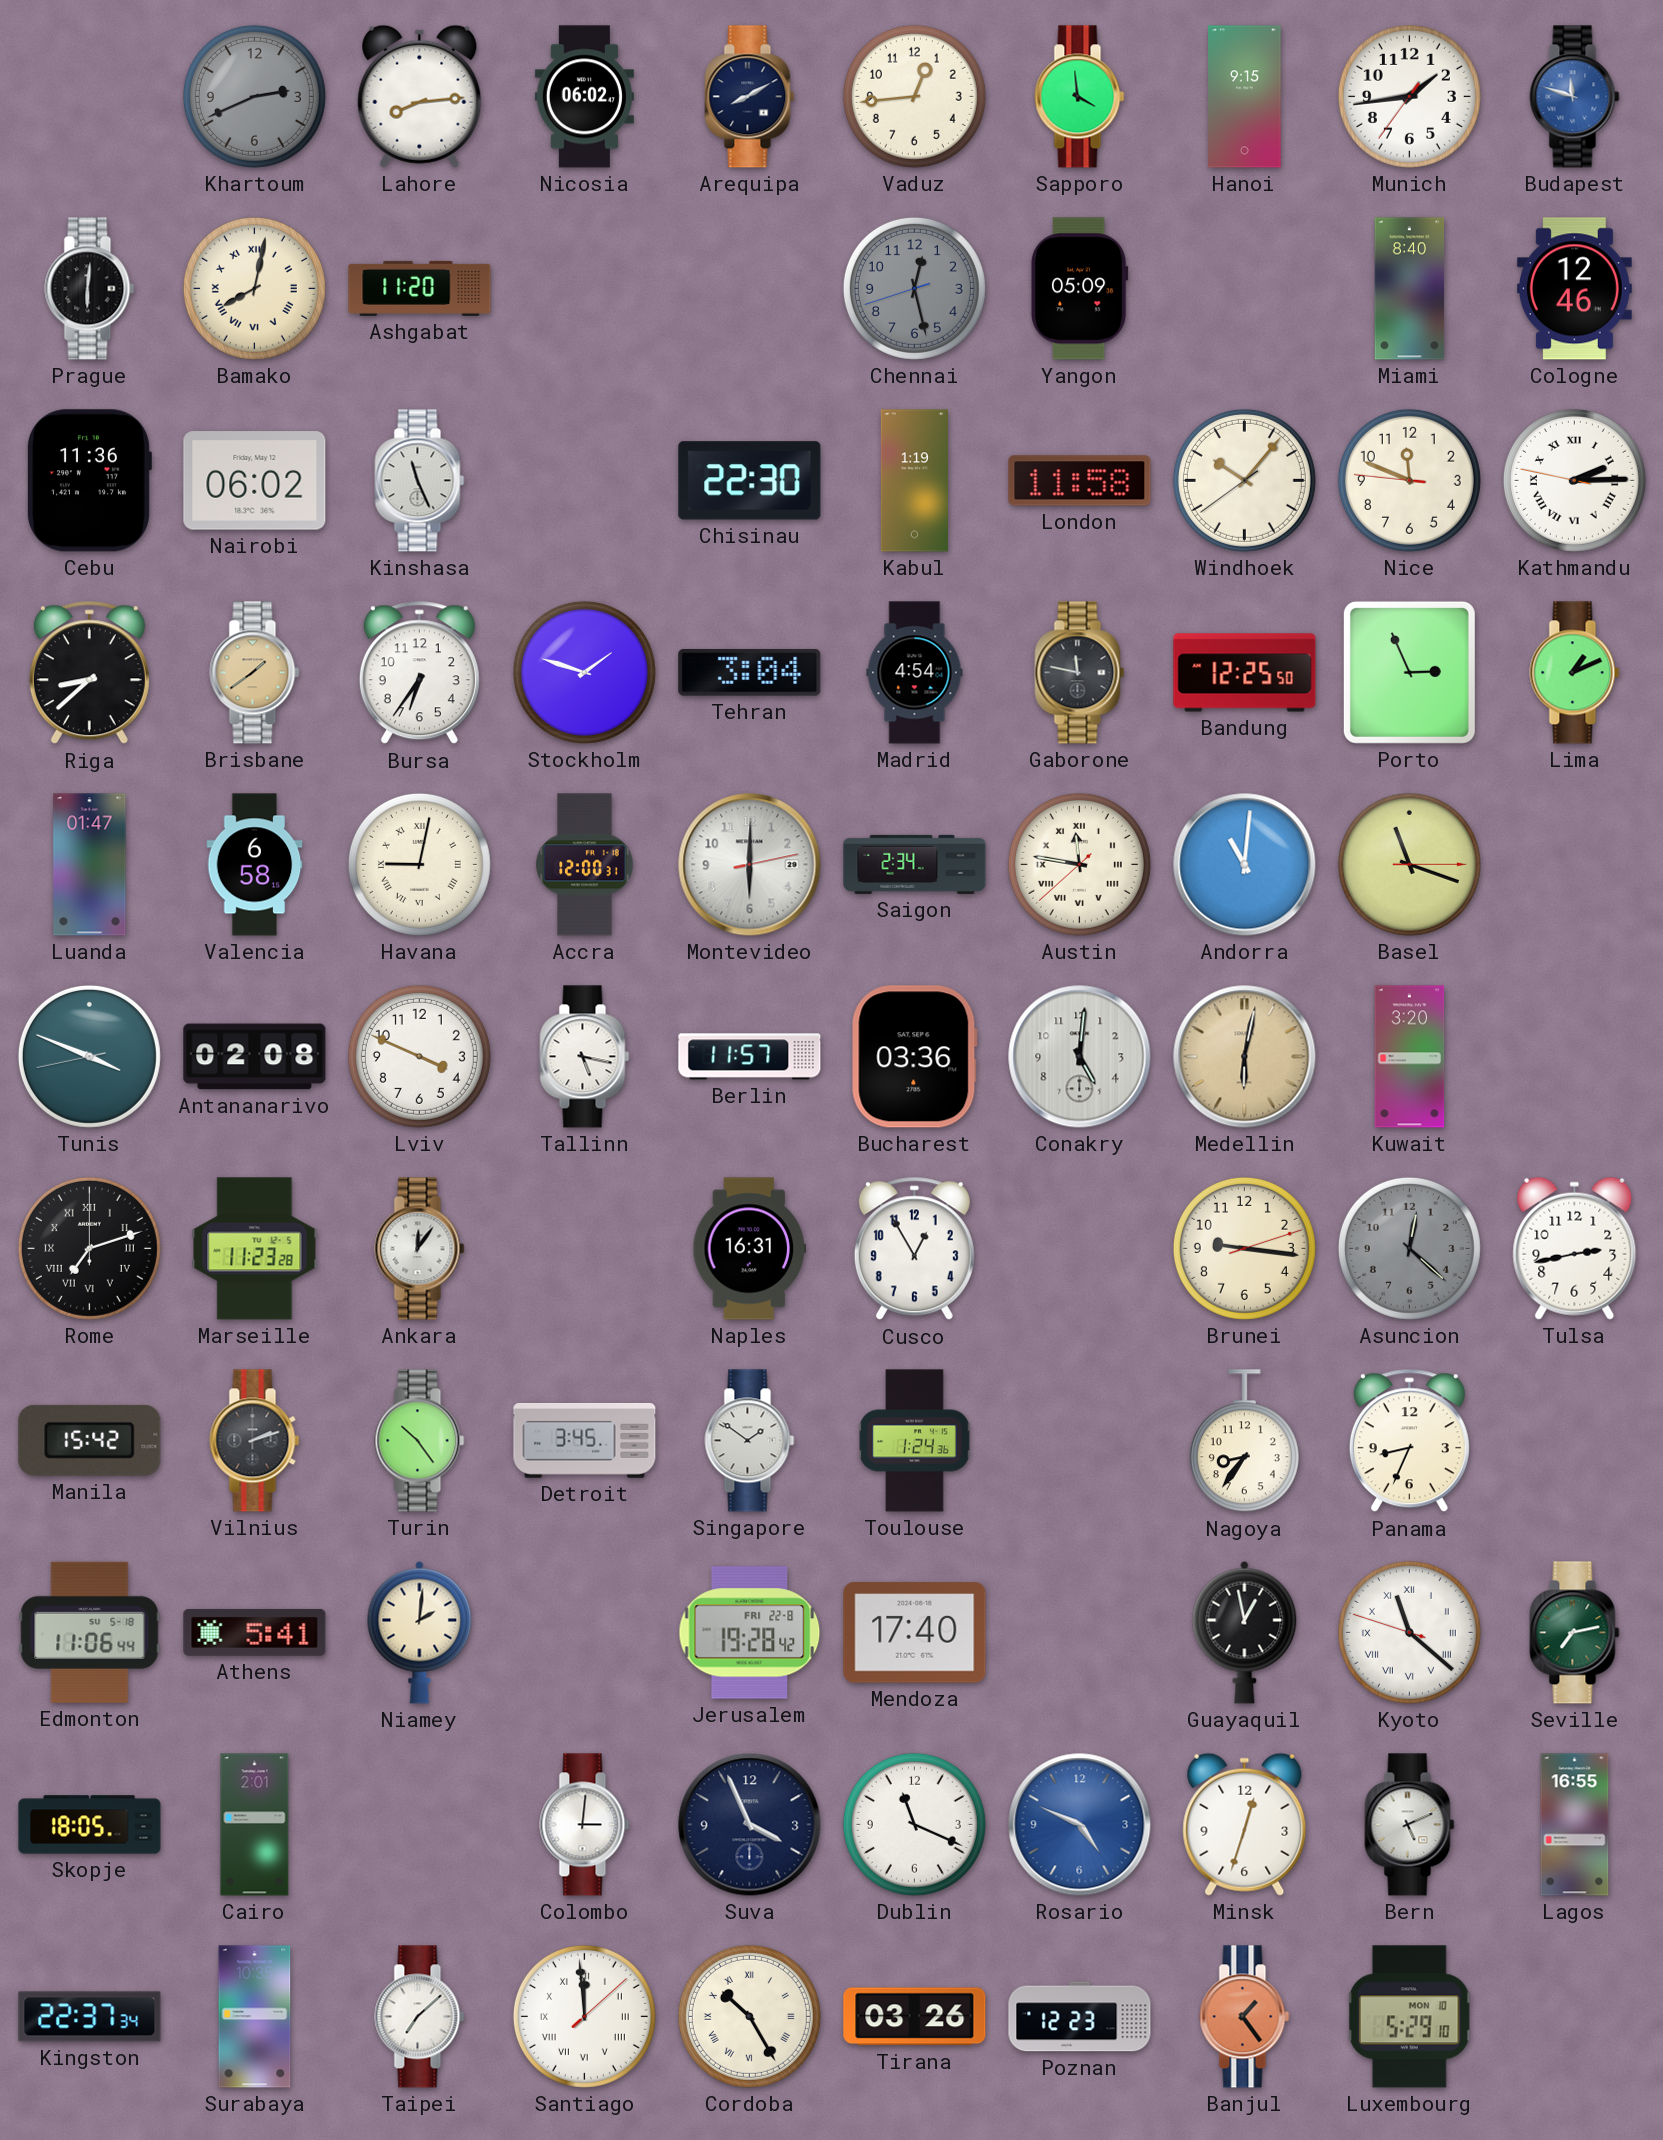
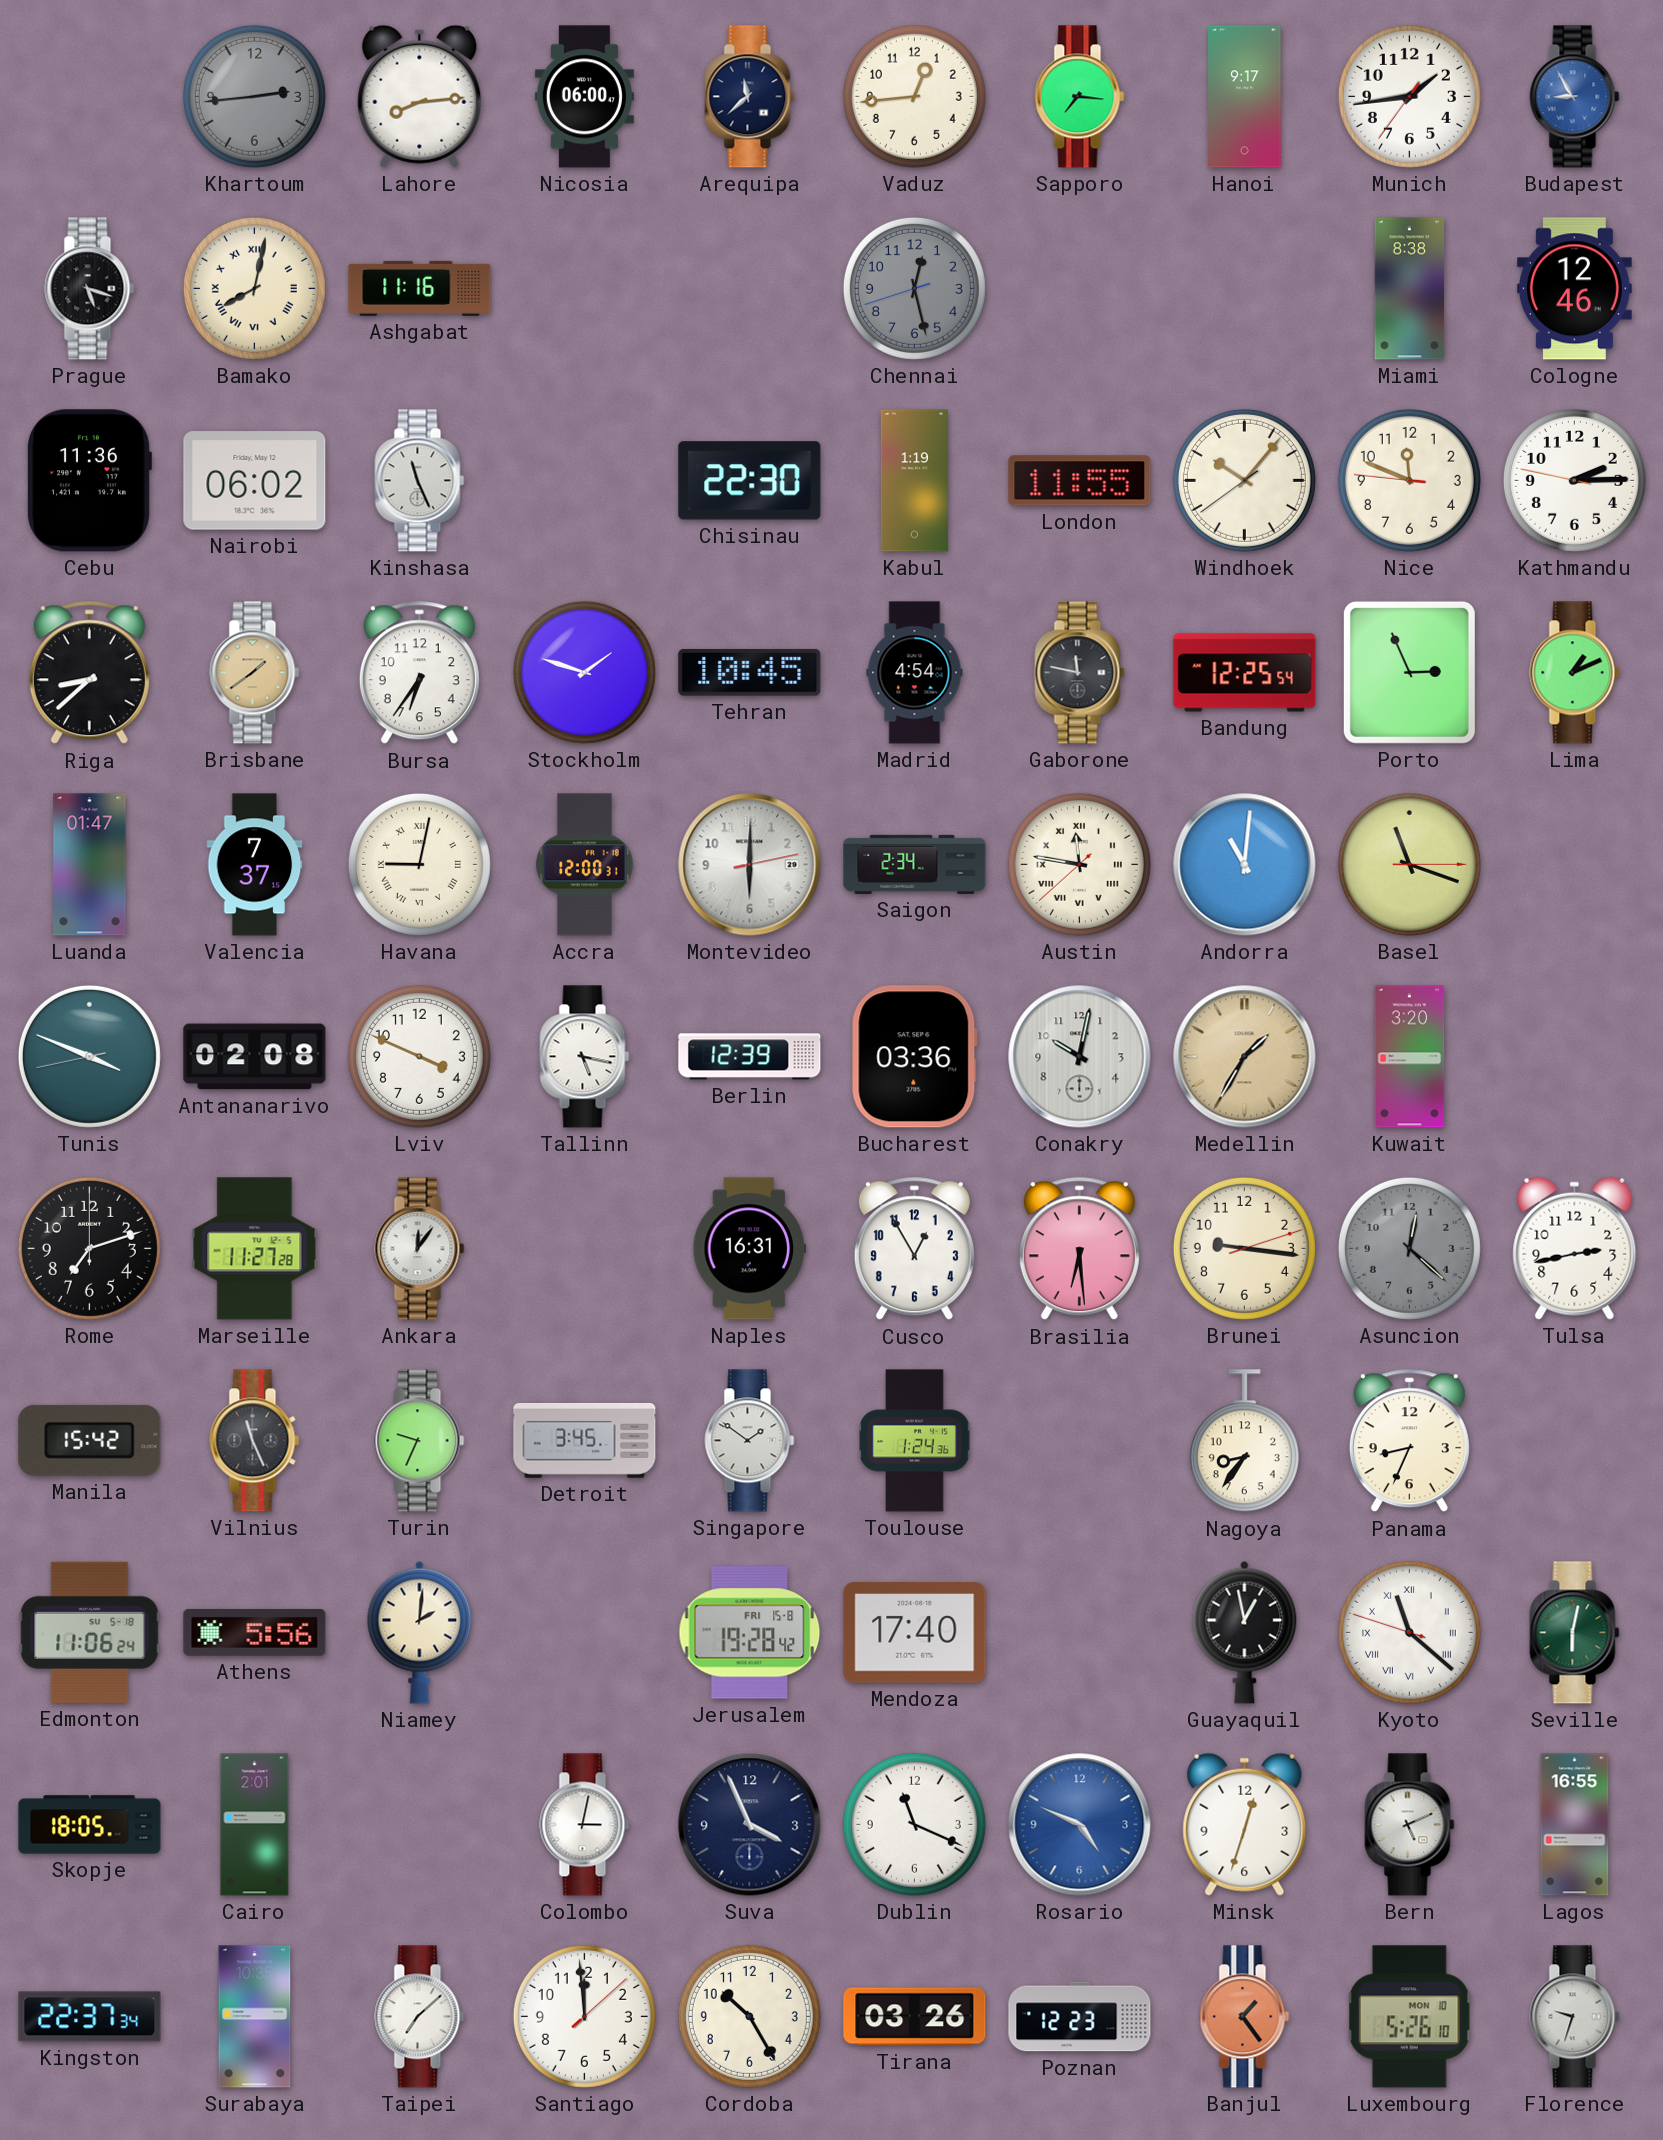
Khartoum: 2:41 -> 2:44
Nicosia: 06:02 -> 06:00
Arequipa: 8:10 -> 11:38
Sapporo: 3:59 -> 7:16
Hanoi: 9:15 -> 9:17
Budapest: 11:48 -> 8:55
Prague: 6:01 -> 5:18
Ashgabat: 11:20 -> 11:16
Yangon: 05:09 -> none
Miami: 8:40 -> 8:38
London: 11:58 -> 11:55
Kathmandu numerals: Roman -> Arabic
Tehran: 3:04 -> 10:45
Bandung: 12:25:50 -> 12:25:54
Valencia: 6:58 -> 7:37
Berlin: 11:57 -> 12:39
Conakry: 5:01 -> 10:02
Medellin: 6:02 -> 1:35
Rome numerals: Roman -> Arabic
Marseille: 11:23 -> 11:27
Brasilia: none -> 6:29
Vilnius: 2:12 -> 11:26
Turin: 10:24 -> 9:34
Edmonton: 11:06:44 -> 11:06:24
Athens: 5:41 -> 5:56
Jerusalem date: FRI 22-8 -> FRI 15-8
Seville: 7:13 -> 6:02
Colombo: 3:01 -> 3:02
Santiago numerals: Roman -> Arabic
Cordoba numerals: Roman -> Arabic
Luxembourg: 5:29 -> 5:26
Florence: none -> 9:33
